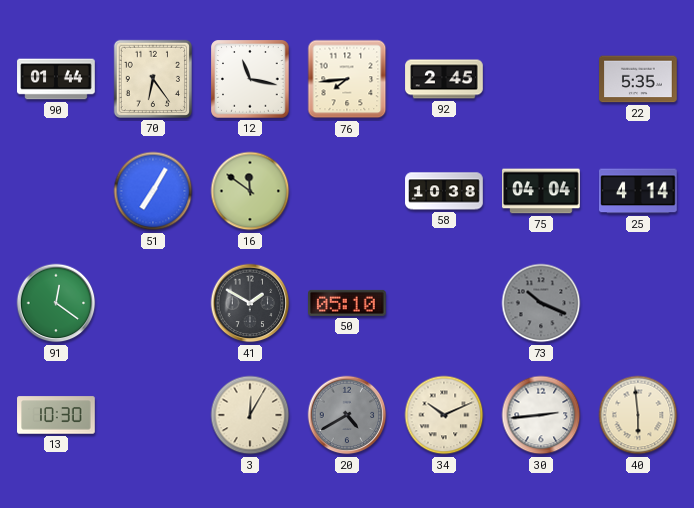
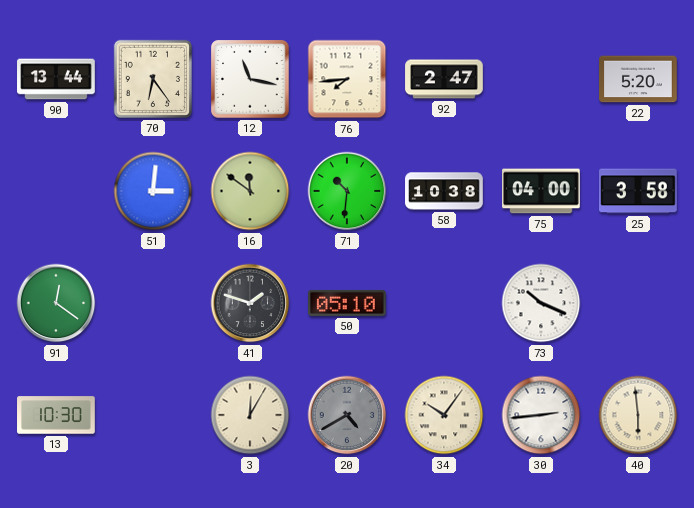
90: 01:44 -> 13:44
92: 2:45 -> 2:47
22: 5:35 -> 5:20
51: 7:05 -> 3:01
71: none -> 10:31
75: 04:04 -> 04:00
25: 4:14 -> 3:58
41: 1:50 -> 1:48
73 dial: grey -> white
34: 10:11 -> 10:06
